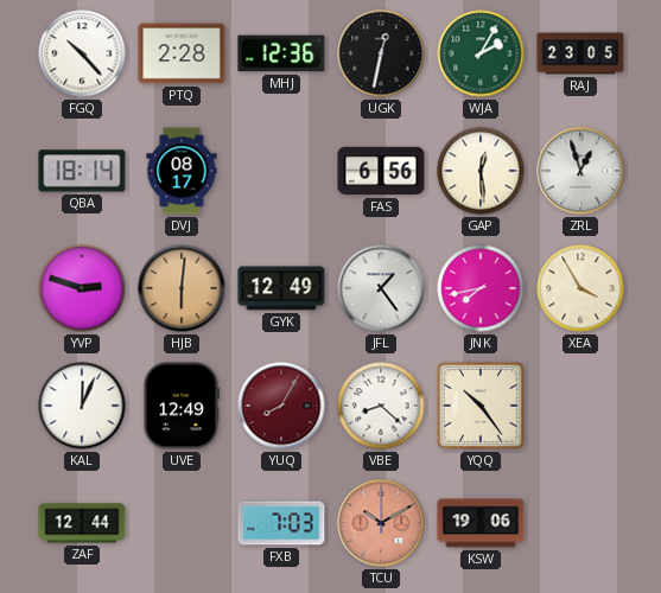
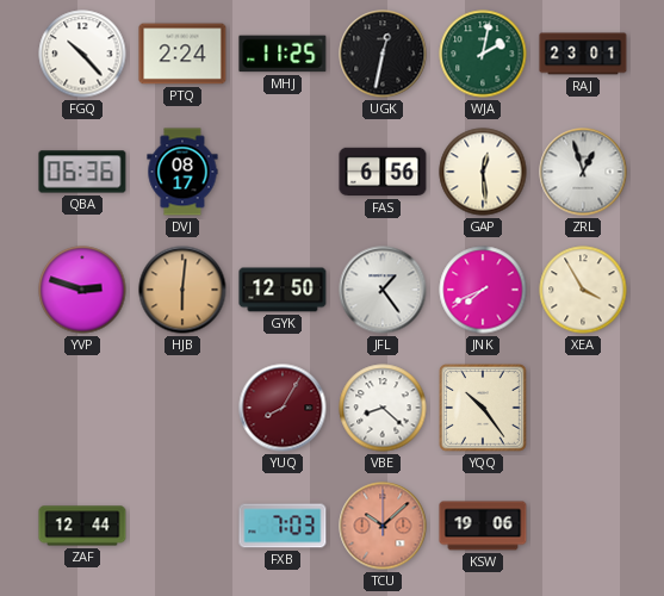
PTQ: 2:28 -> 2:24
MHJ: 12:36 -> 11:25
WJA: 2:05 -> 2:02
RAJ: 23:05 -> 23:01
QBA: 18:14 -> 06:36
GYK: 12:49 -> 12:50
JNK: 7:43 -> 7:41
KAL: 12:04 -> none
UVE: 12:49 -> none
TCU: 10:10 -> 10:08
